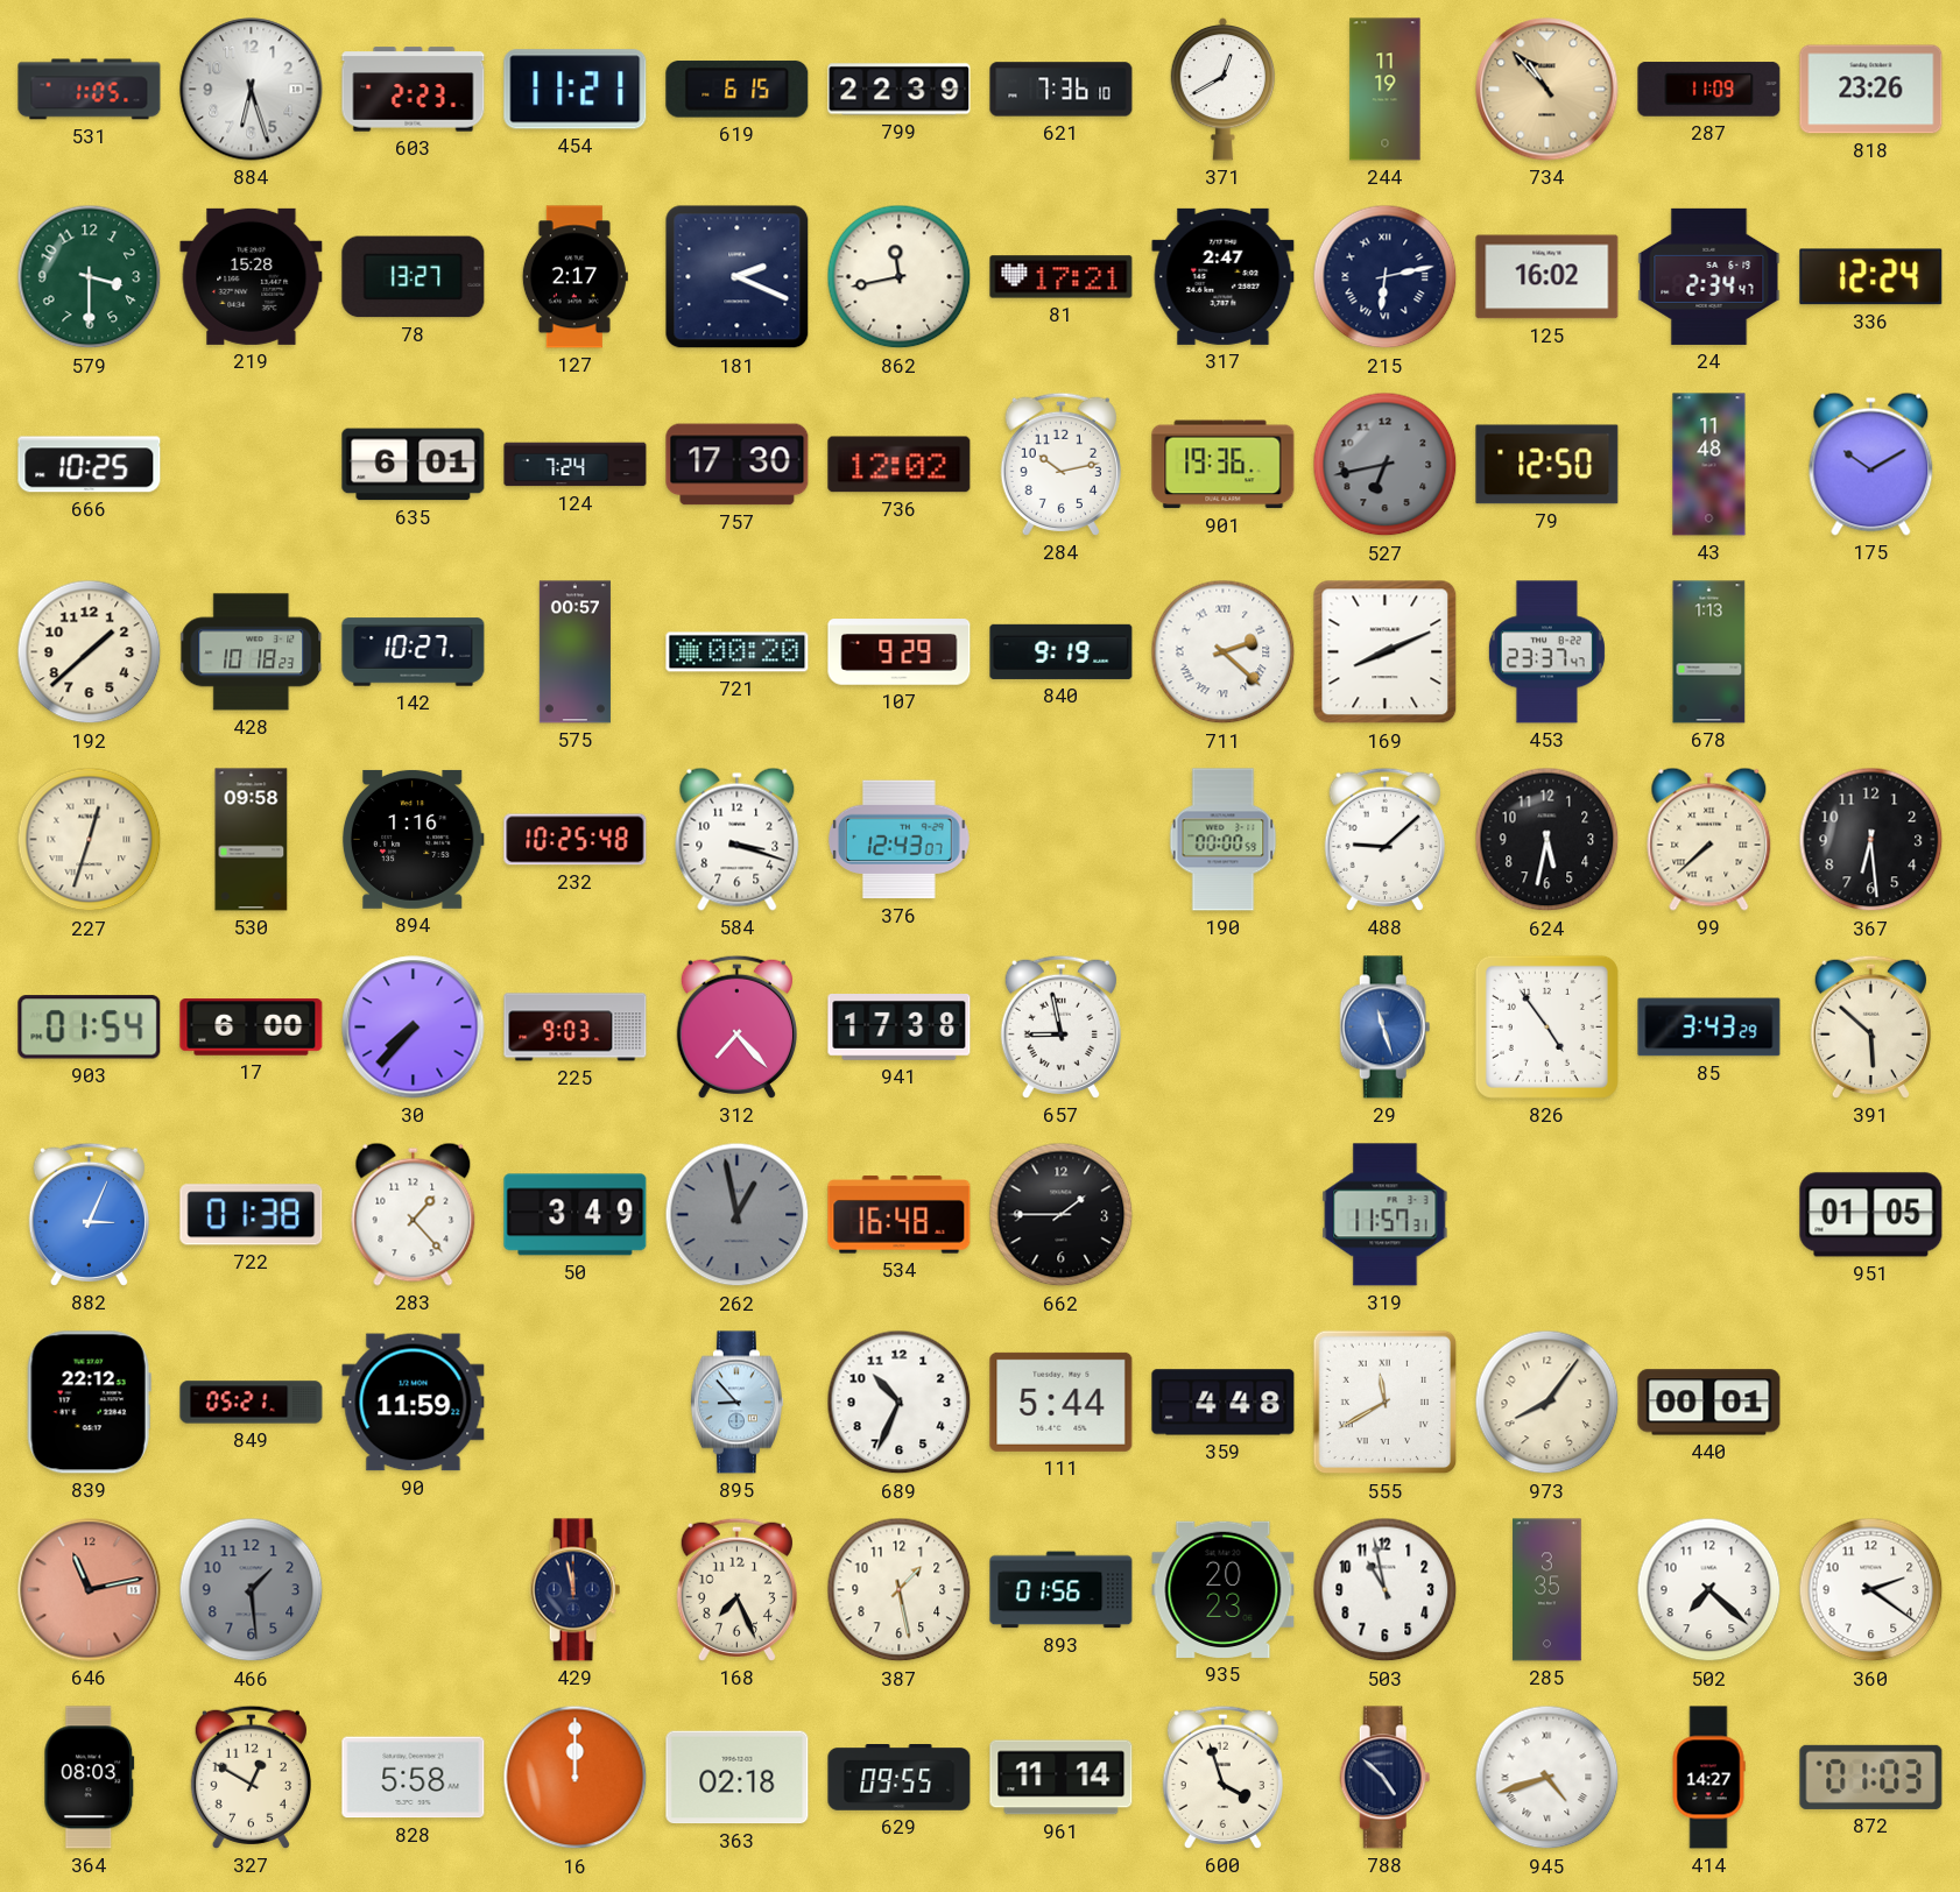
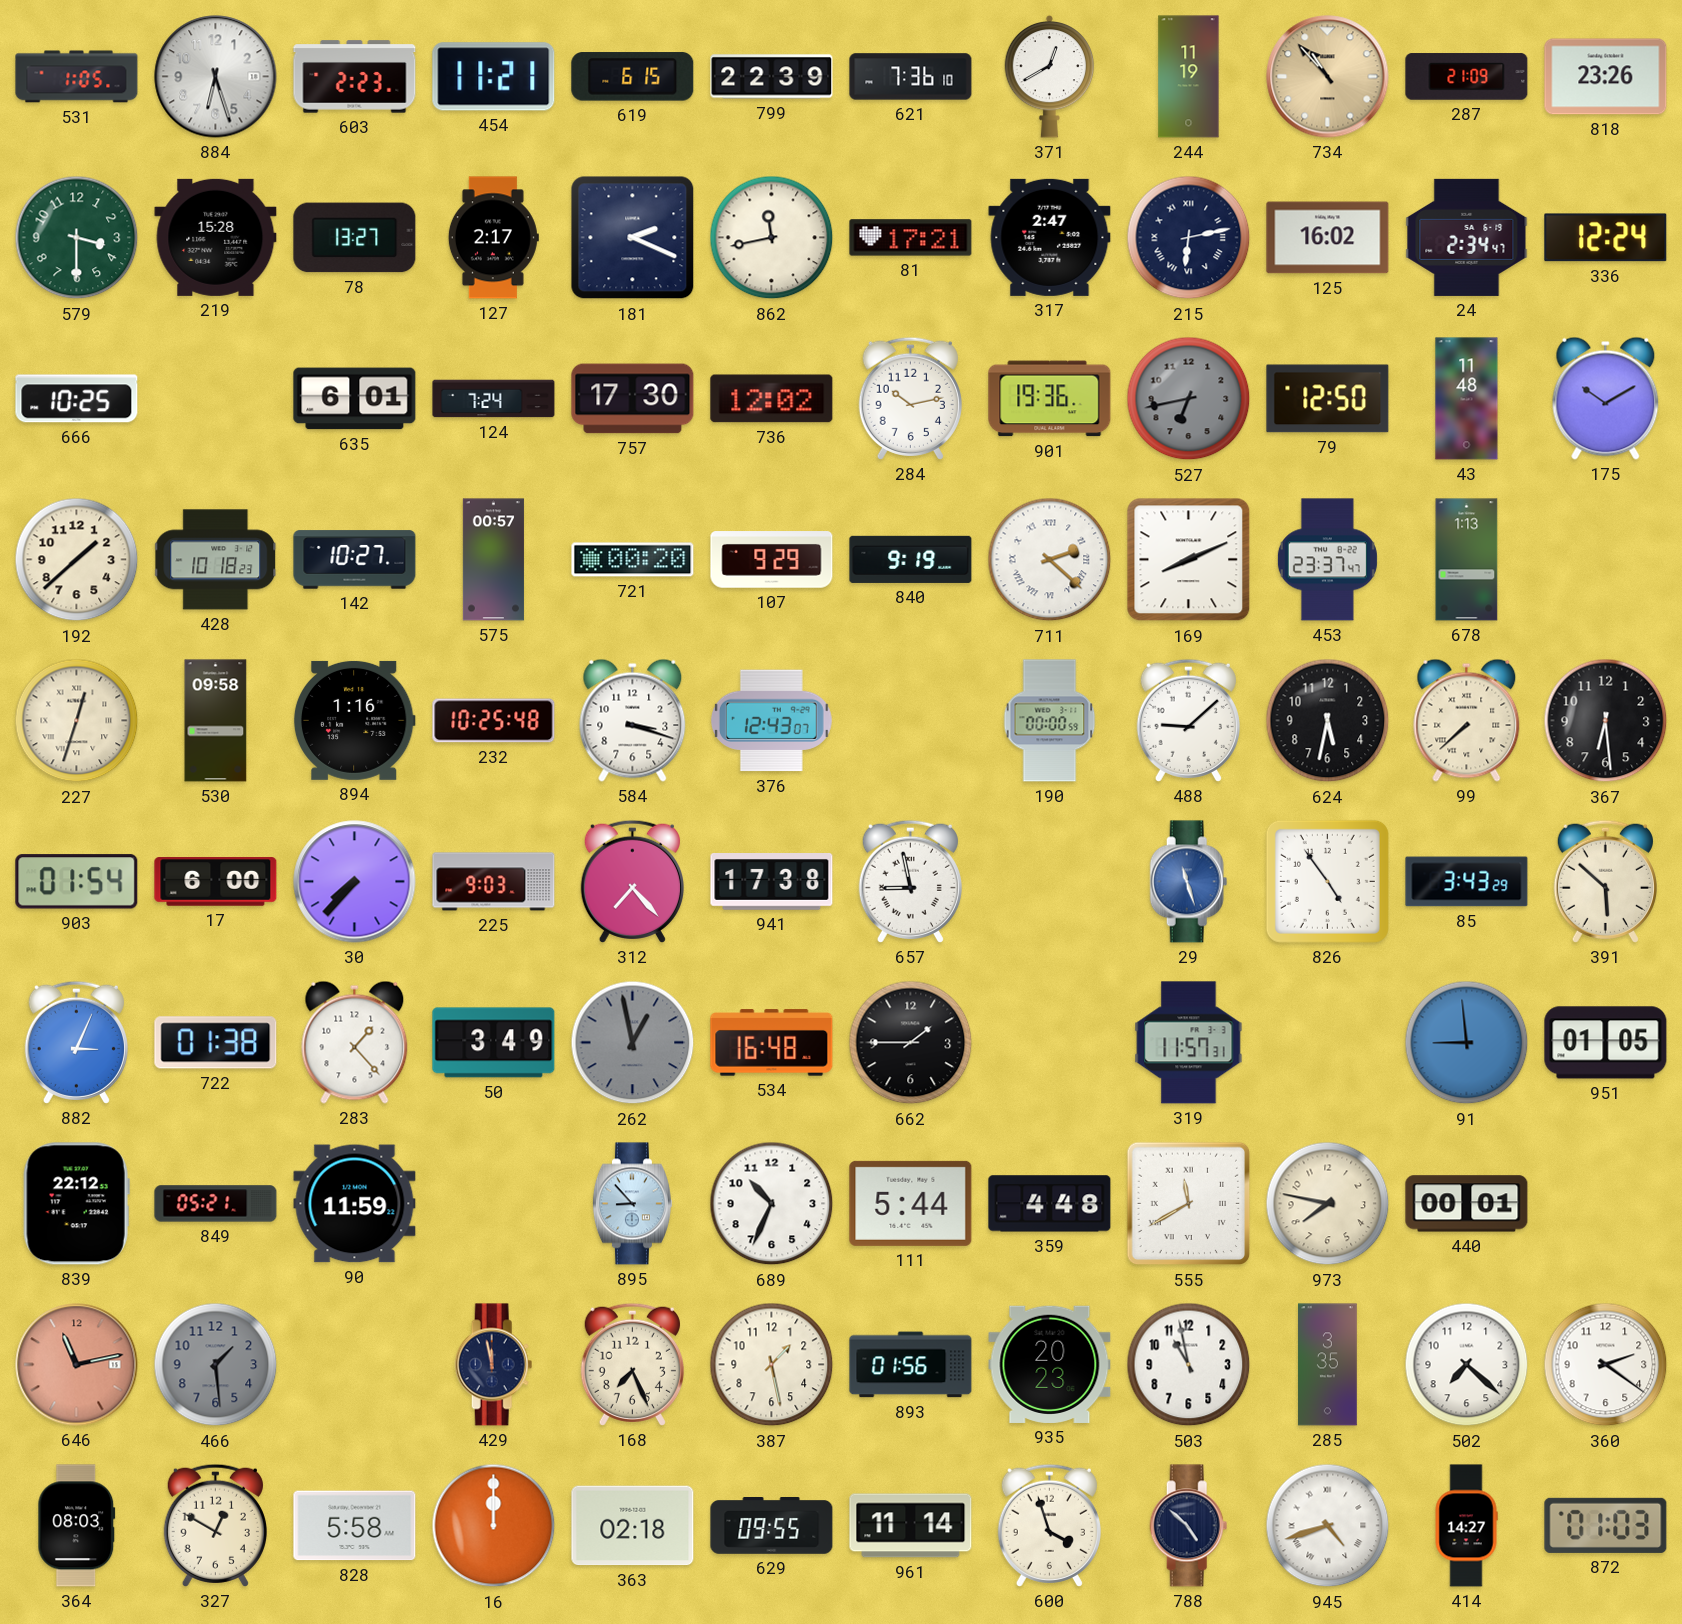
287: 11:09 -> 21:09
91: none -> 8:59
973: 8:06 -> 7:47
